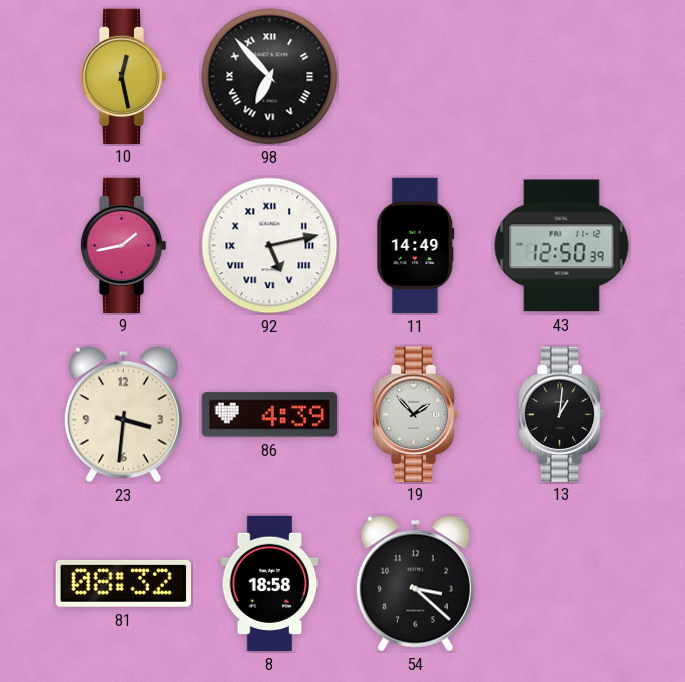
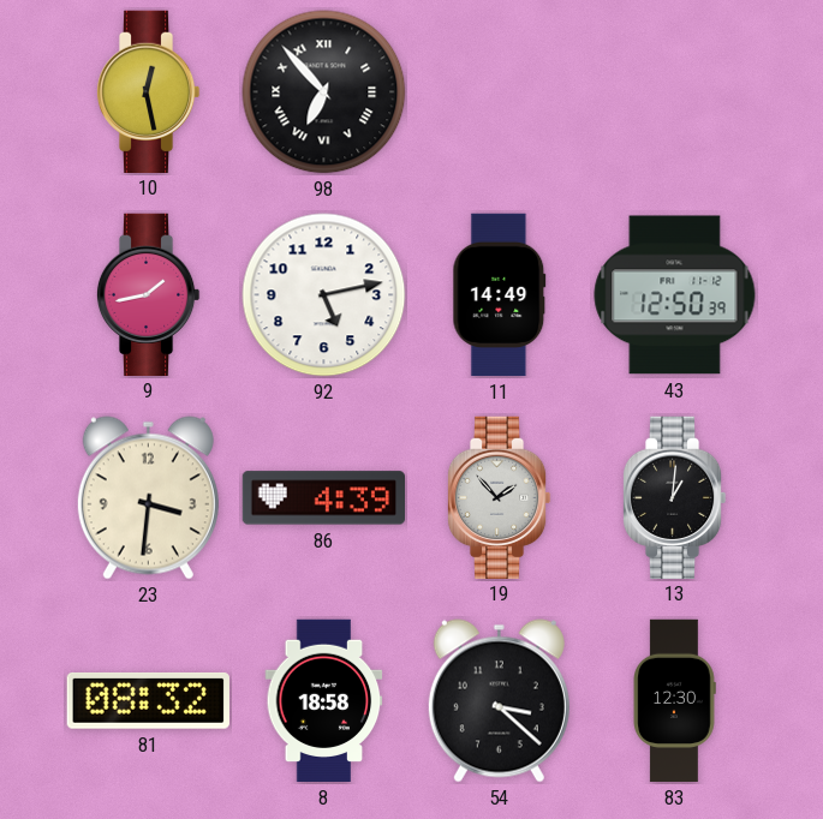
92 numerals: Roman -> Arabic
83: none -> 12:30
